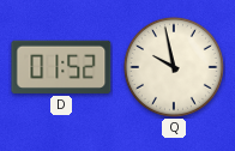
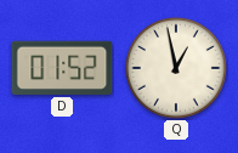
Q: 9:58 -> 12:58
